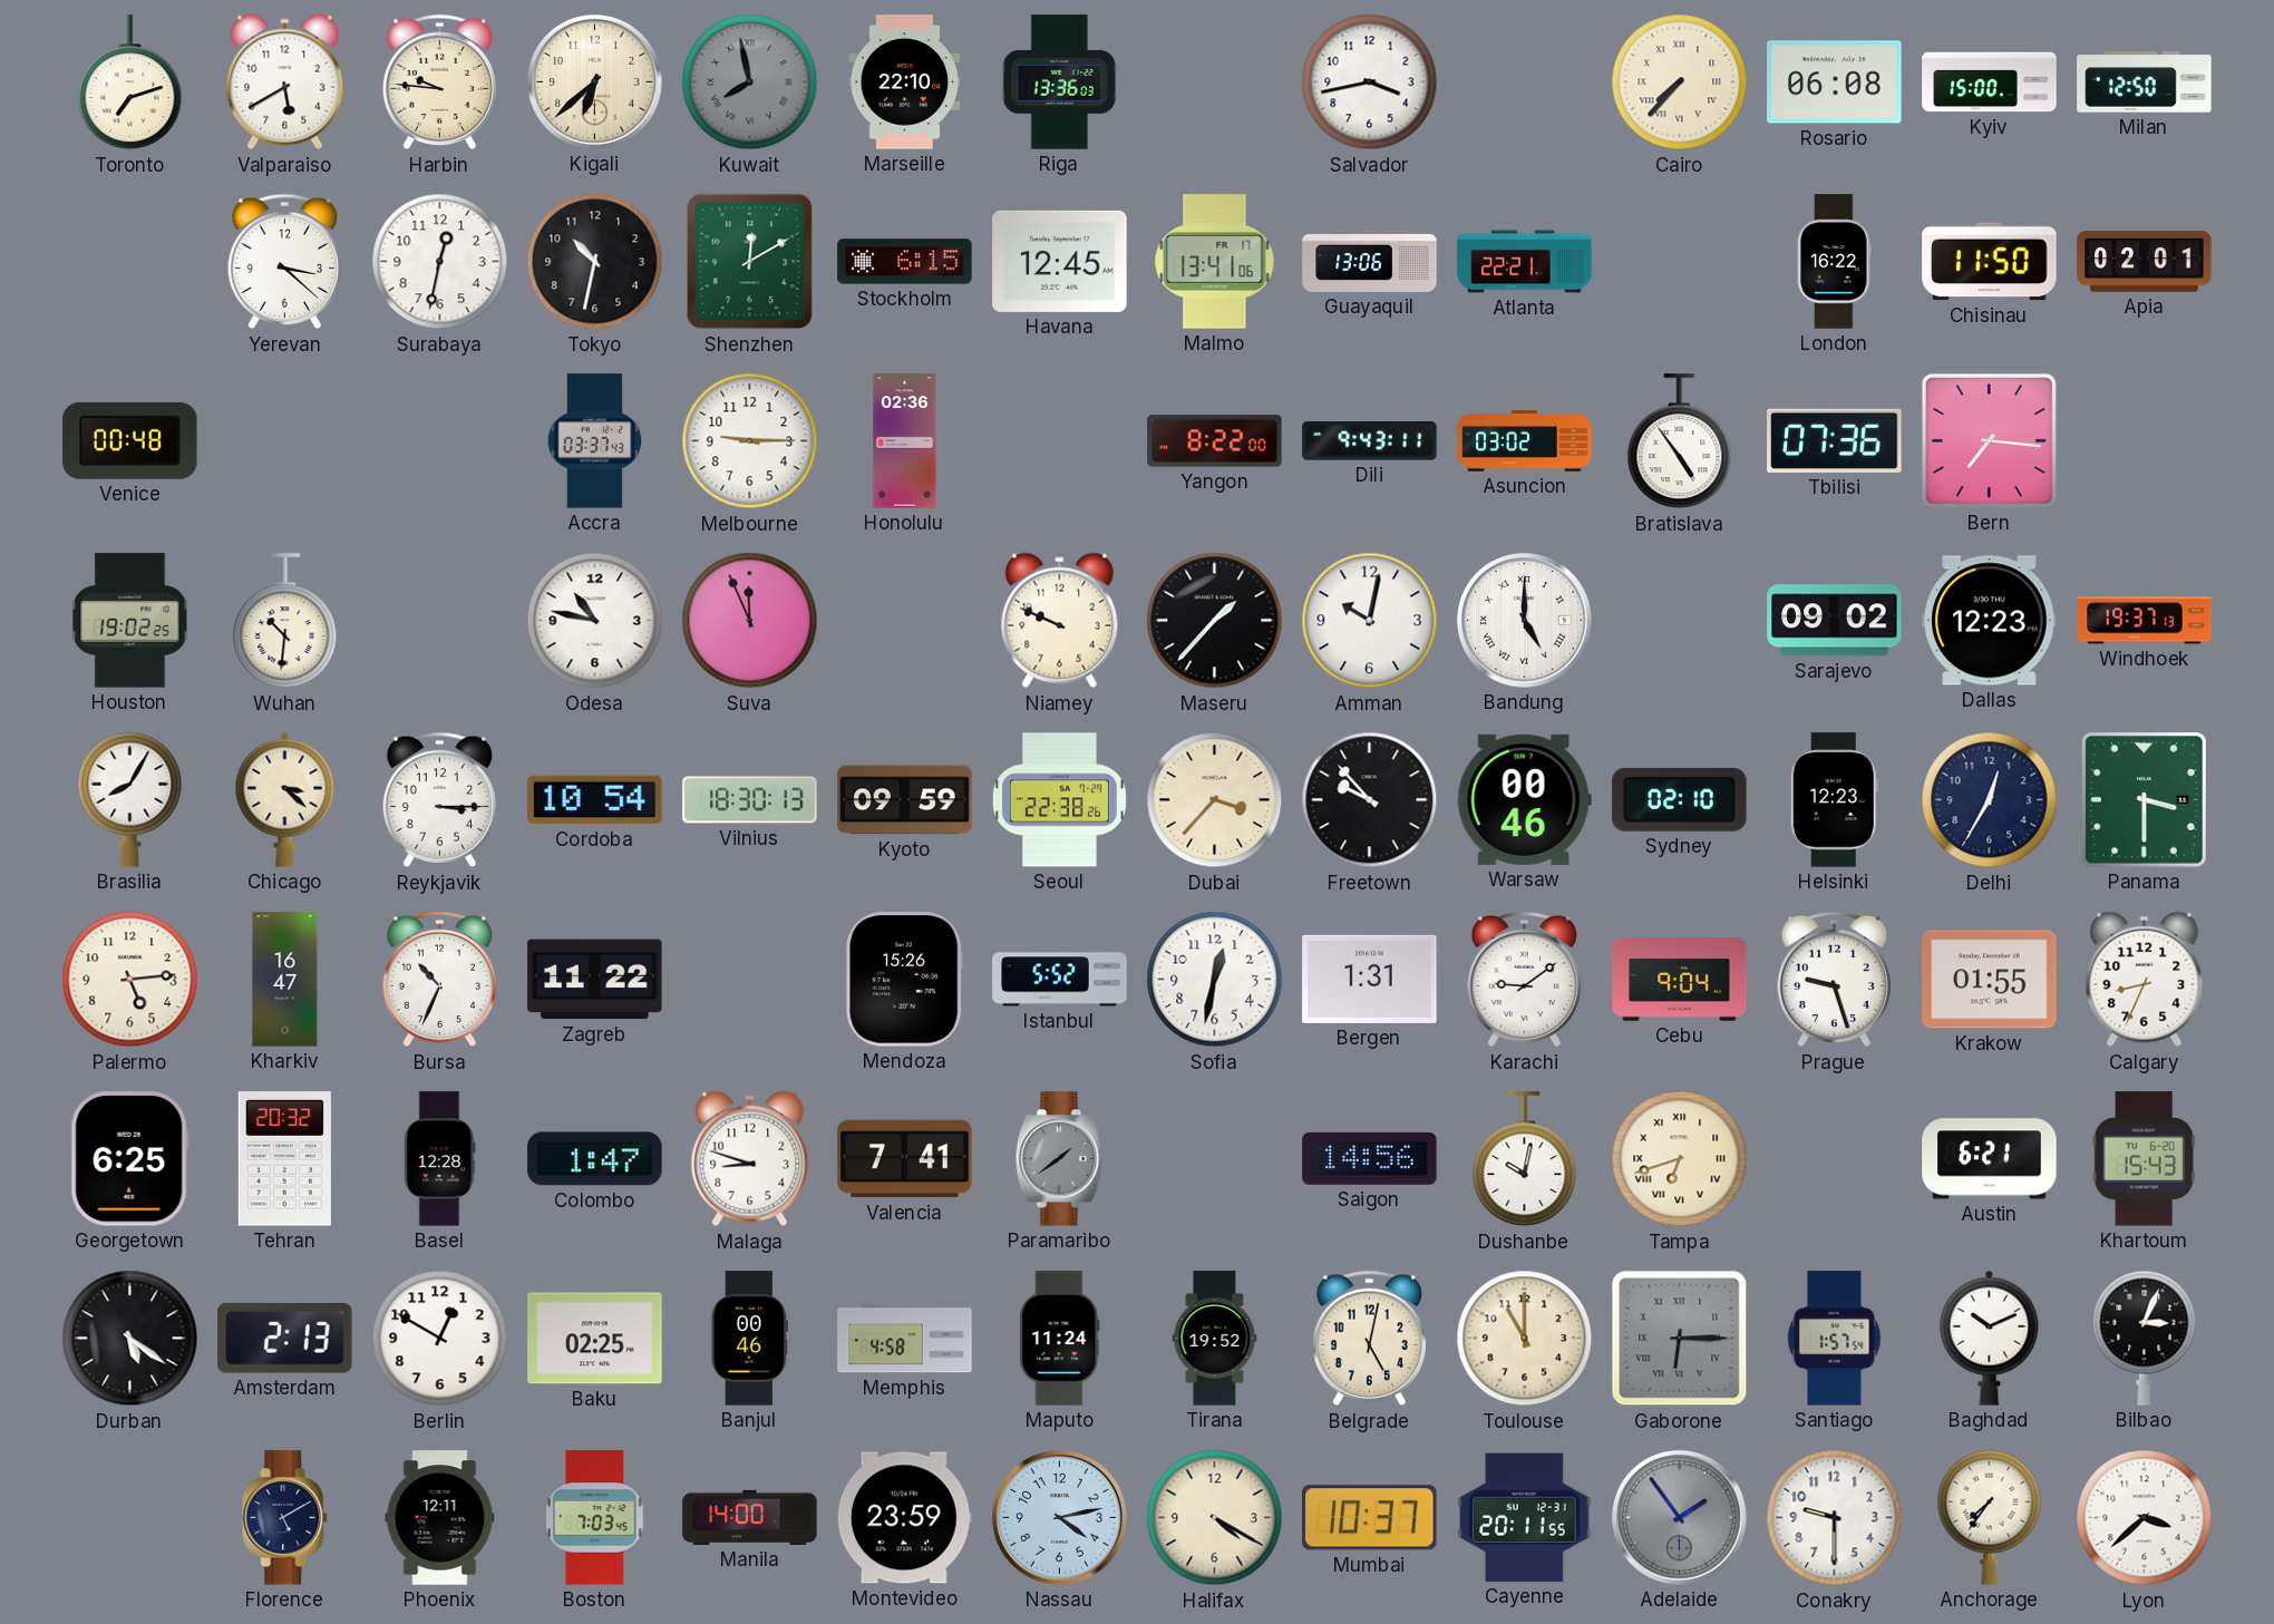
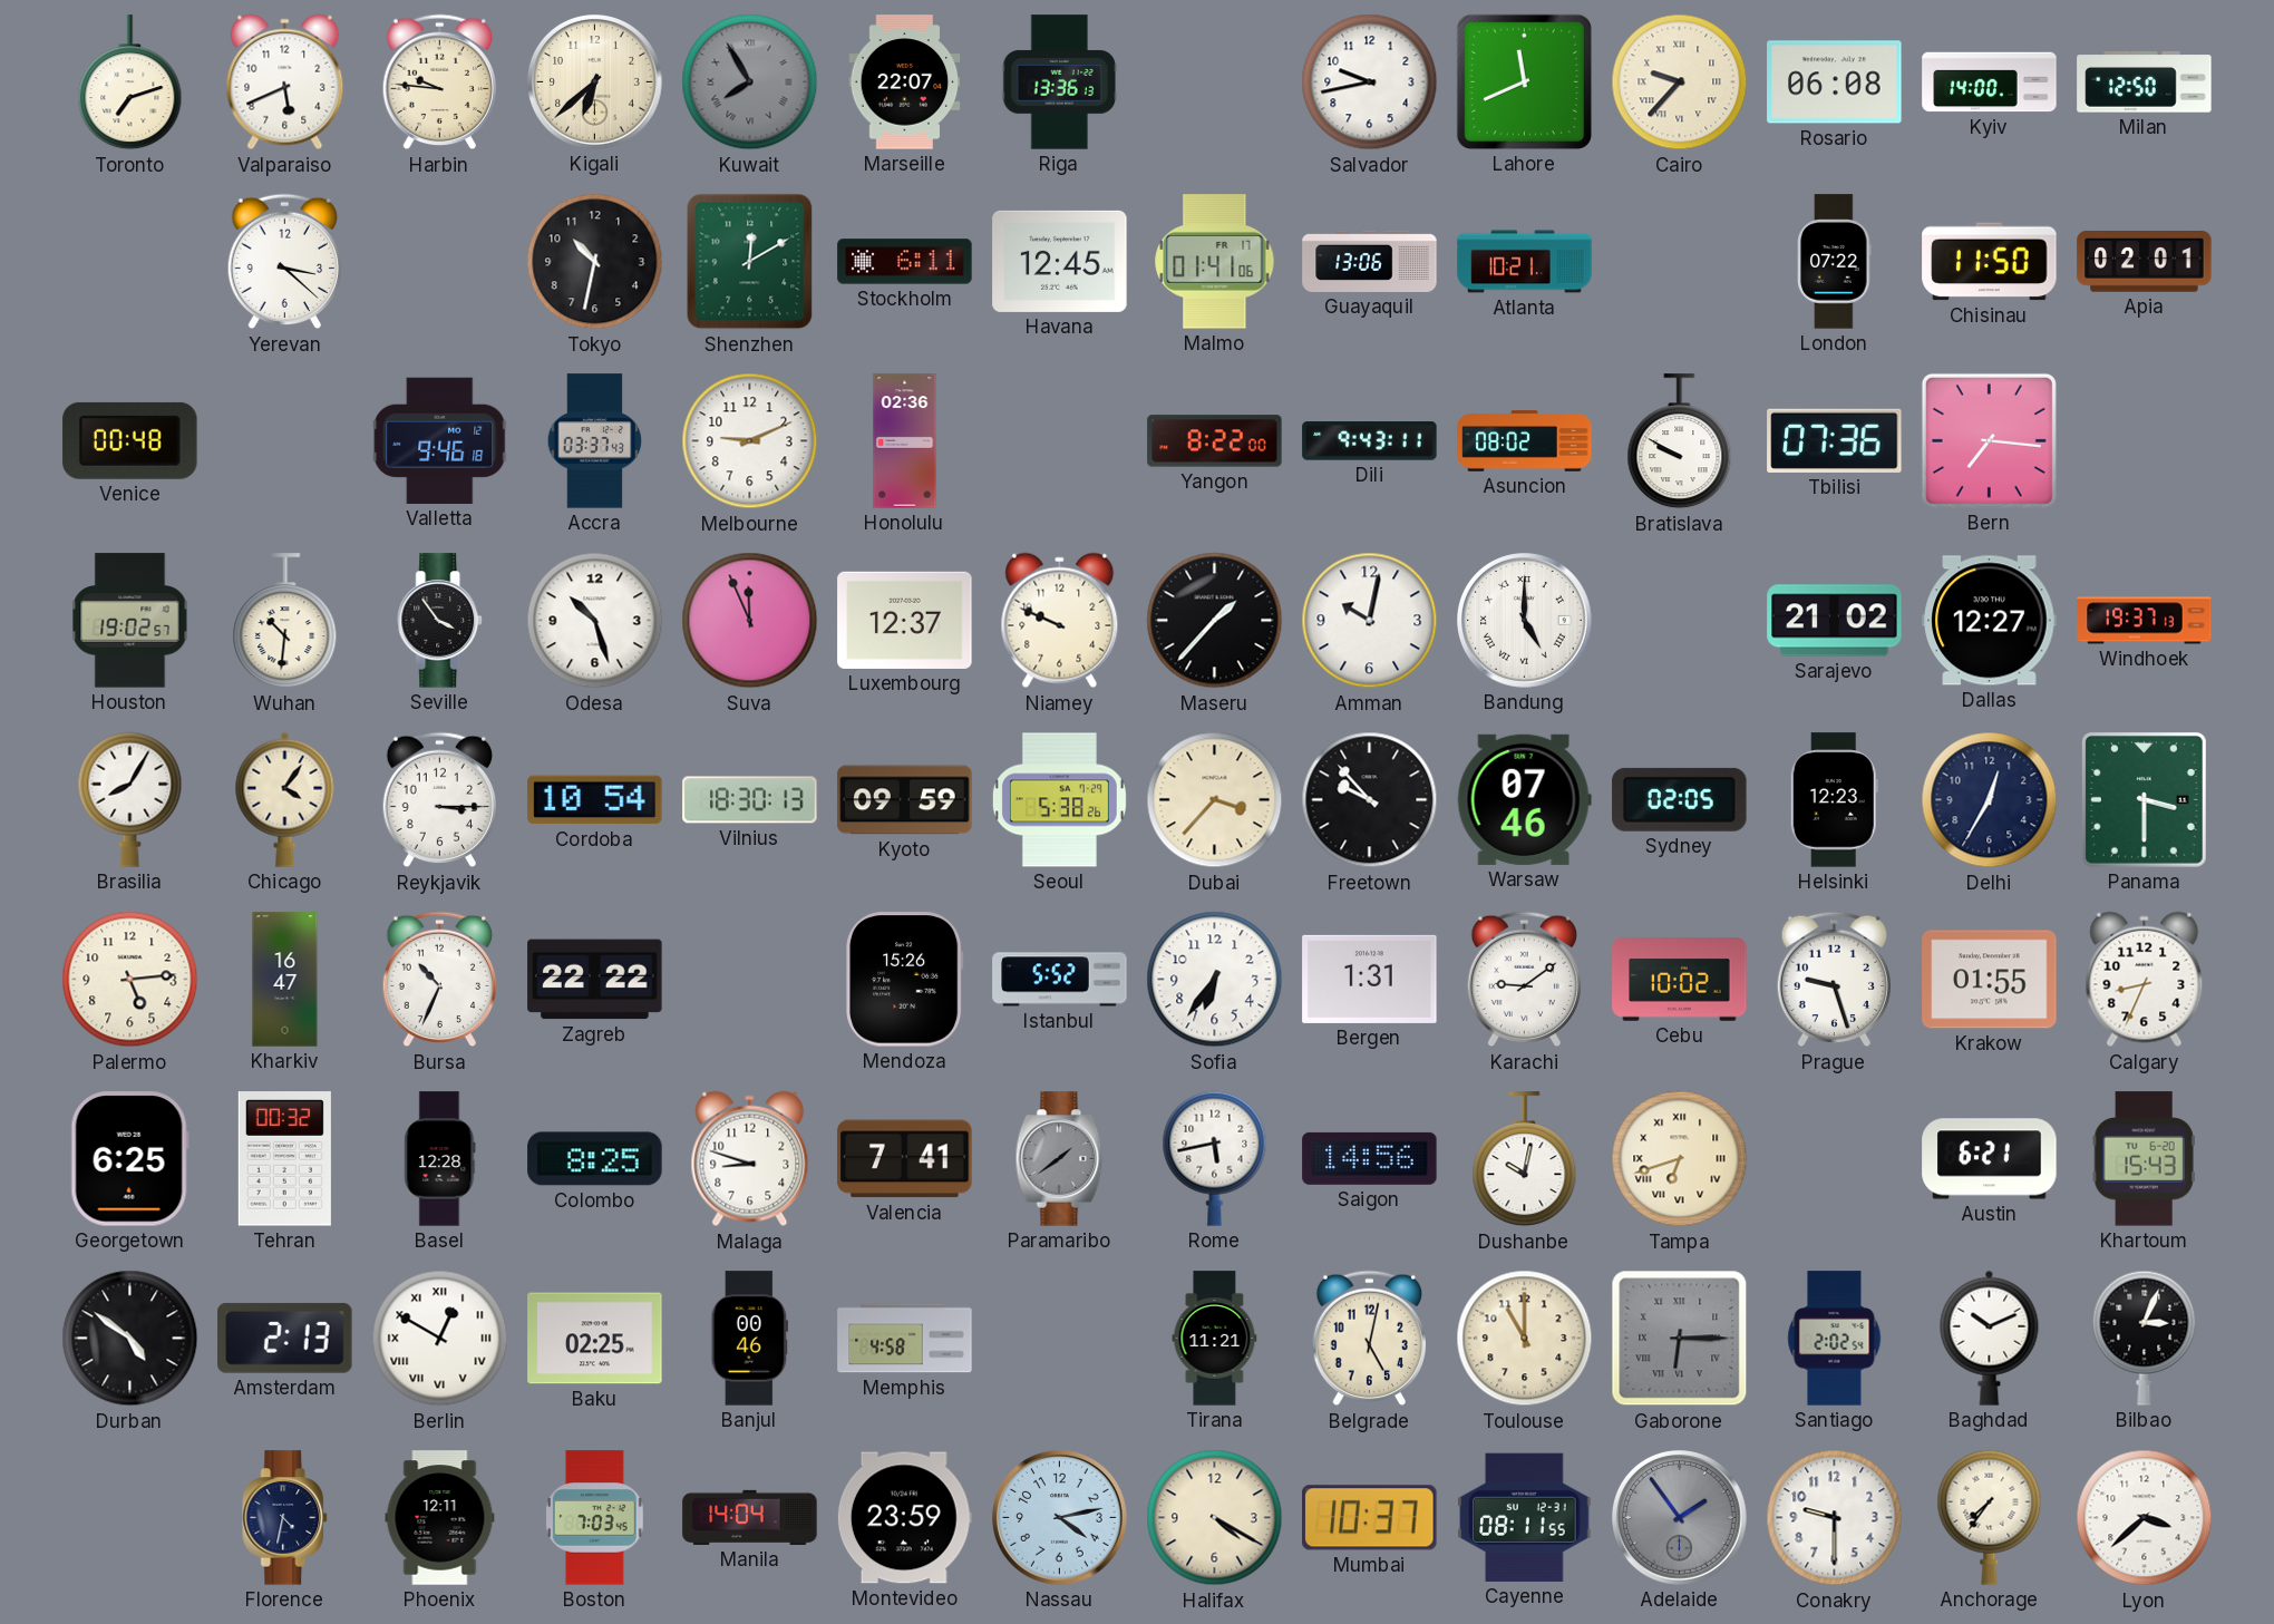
Valparaiso: 5:40 -> 5:41
Kuwait: 7:58 -> 7:55
Marseille: 22:10 -> 22:07
Riga: 13:36:03 -> 13:36:13
Salvador: 3:43 -> 9:43
Lahore: none -> 11:41
Cairo: 7:37 -> 9:37
Kyiv: 15:00 -> 14:00
Surabaya: 12:32 -> none
Stockholm: 6:15 -> 6:11
Malmo: 13:41 -> 01:41
Atlanta: 22:21 -> 10:21
London: 16:22 -> 07:22
Valletta: none -> 9:46
Melbourne: 9:15 -> 9:11
Asuncion: 03:02 -> 08:02
Bratislava: 4:54 -> 9:50
Houston: 19:02:25 -> 19:02:57
Seville: none -> 3:54
Odesa: 10:47 -> 10:27
Luxembourg: none -> 12:37
Sarajevo: 09:02 -> 21:02
Dallas: 12:23 -> 12:27
Chicago: 3:22 -> 4:06
Seoul: 22:38 -> 5:38
Warsaw: 00:46 -> 07:46
Sydney: 02:10 -> 02:05
Zagreb: 11:22 -> 22:22
Sofia: 12:32 -> 6:36
Cebu: 9:04 -> 10:02
Tehran: 20:32 -> 00:32
Colombo: 1:47 -> 8:25
Rome: none -> 5:43
Durban: 5:21 -> 4:51
Berlin numerals: Arabic -> Roman
Maputo: 11:24 -> none
Tirana: 19:52 -> 11:21
Santiago: 1:57 -> 2:02
Florence: 5:10 -> 4:32
Manila: 14:00 -> 14:04
Cayenne: 20:11 -> 08:11
